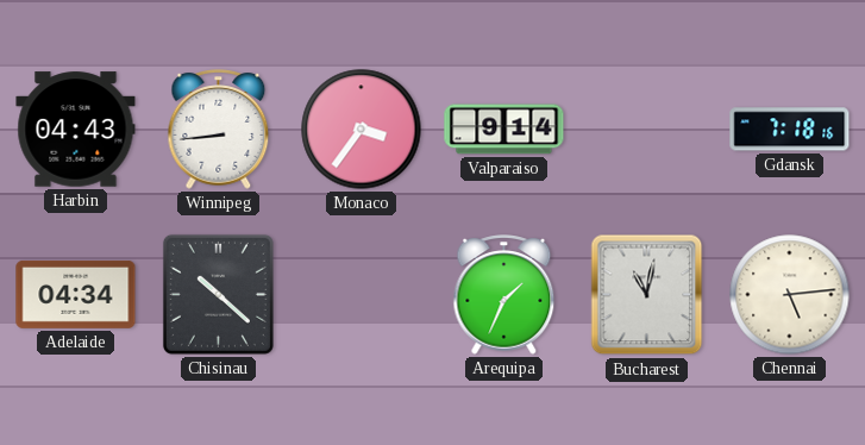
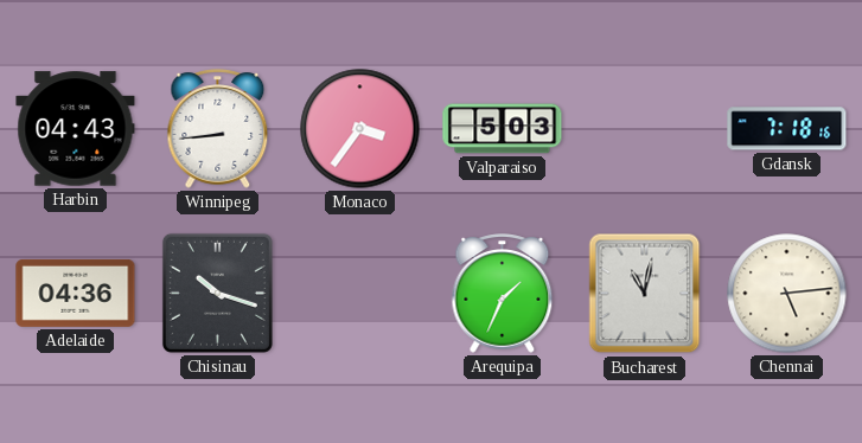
Valparaiso: 9:14 -> 5:03
Adelaide: 04:34 -> 04:36
Chisinau: 10:22 -> 10:18
